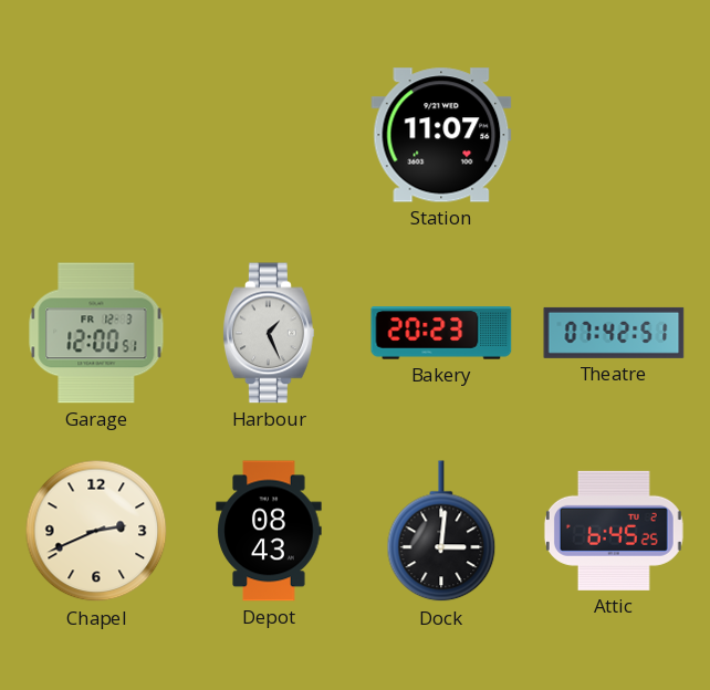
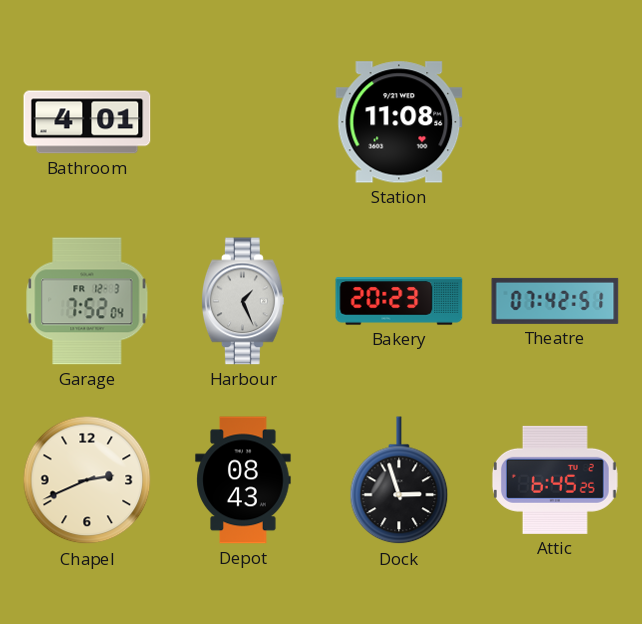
Bathroom: none -> 4:01
Station: 11:07 -> 11:08
Garage: 12:00 -> 7:52
Dock: 3:01 -> 2:57
